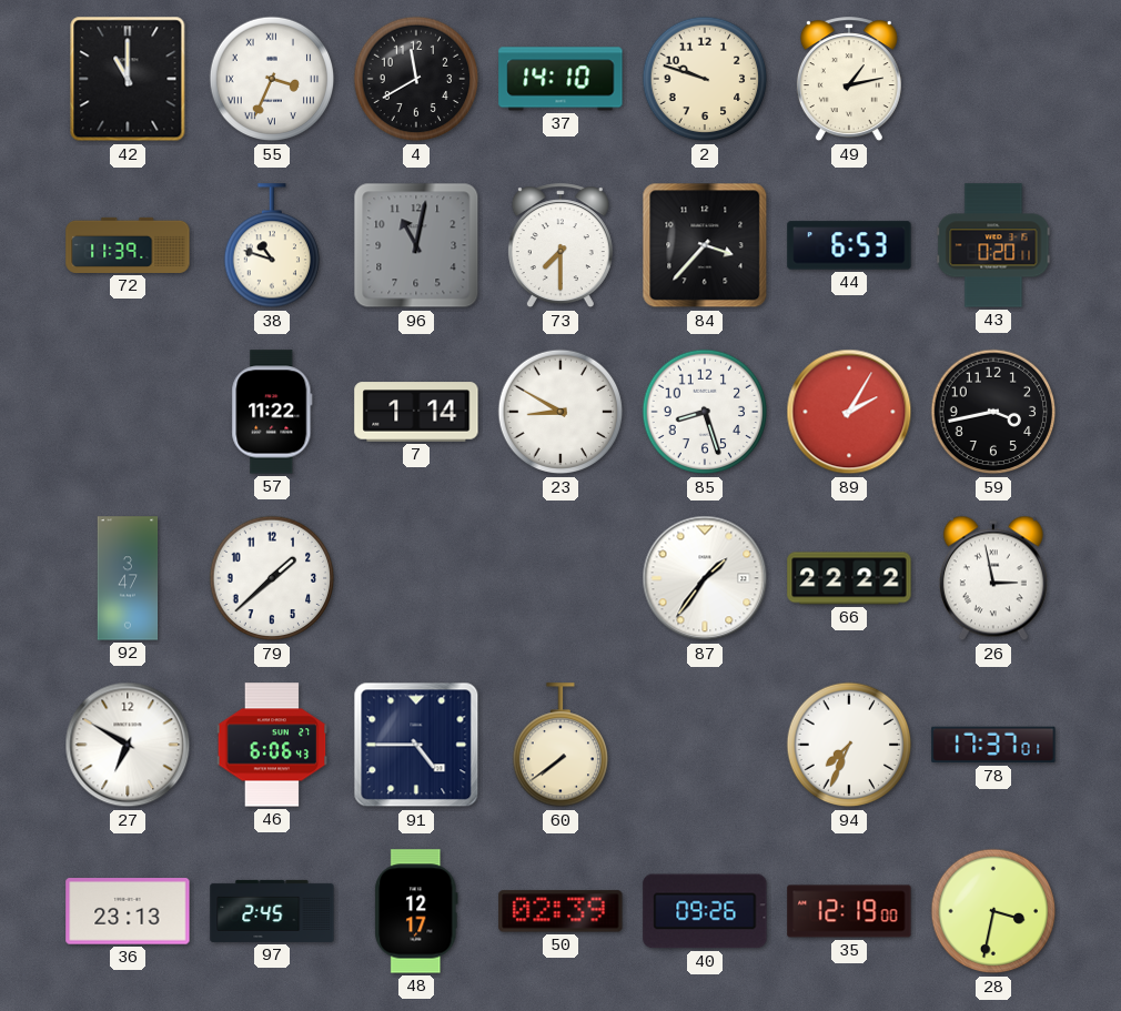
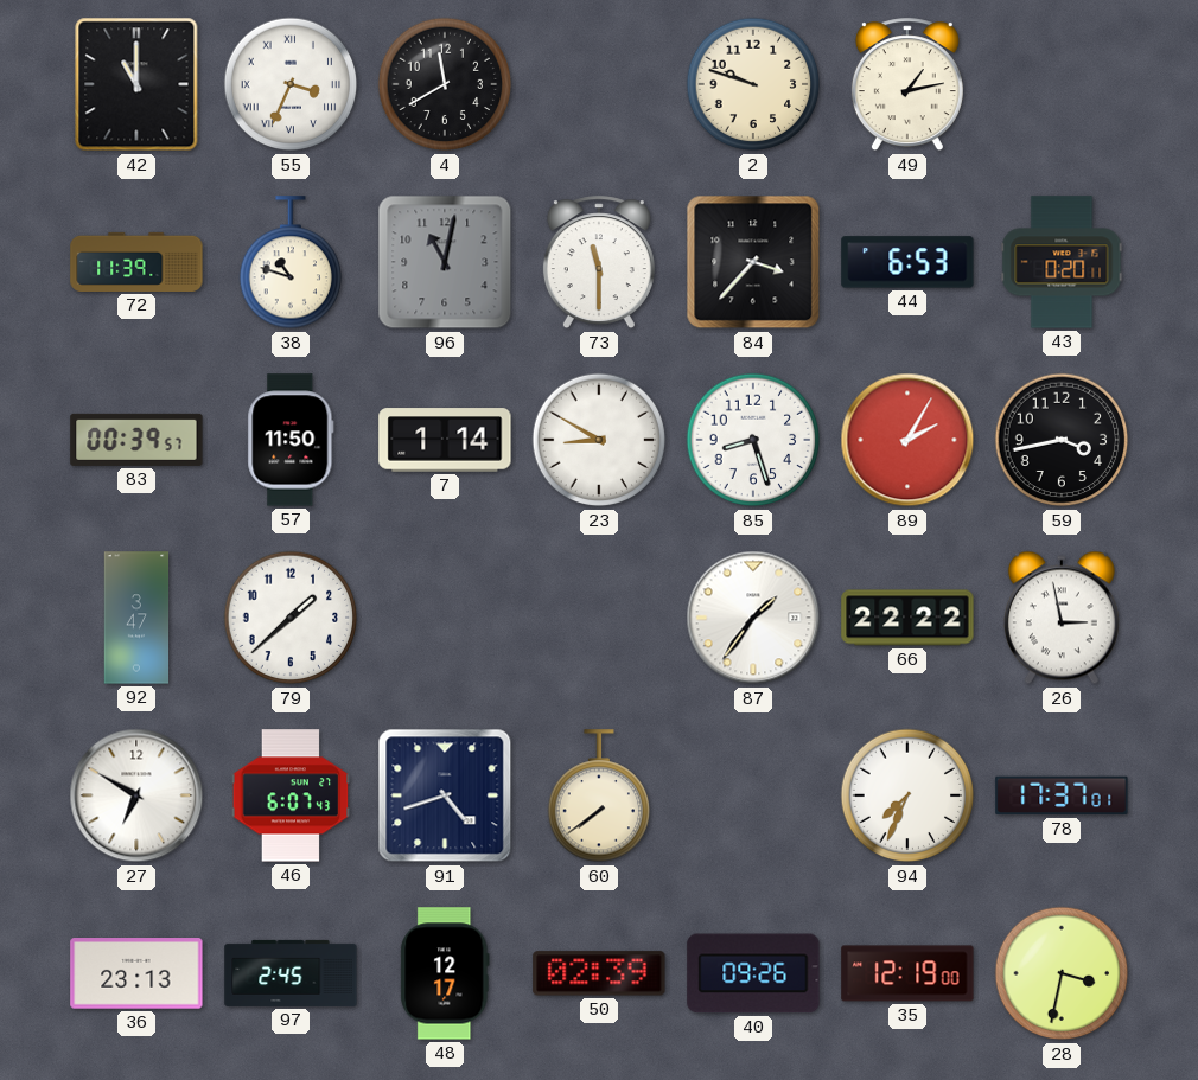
37: 14:10 -> none
73: 7:30 -> 11:30
83: none -> 00:39
57: 11:22 -> 11:50
46: 6:06 -> 6:07
91: 4:45 -> 4:42
